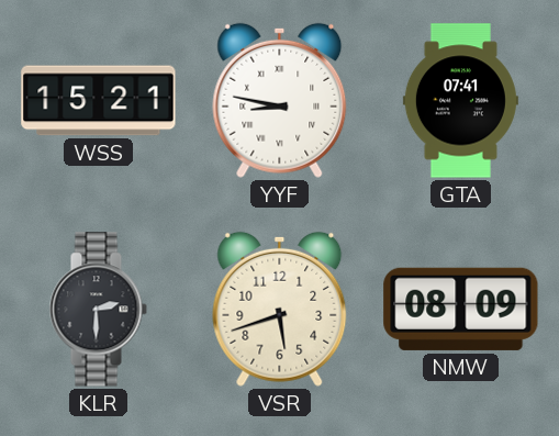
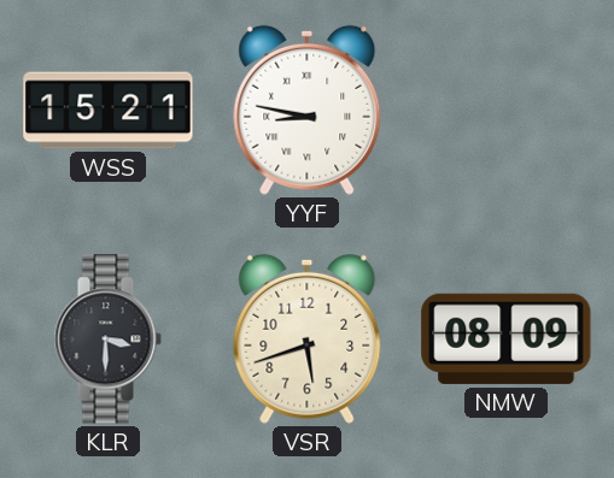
GTA: 07:41 -> none
KLR: 2:30 -> 3:30
